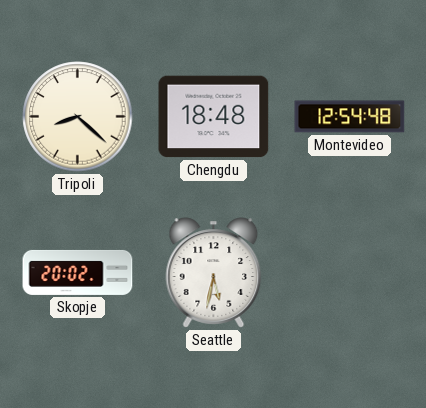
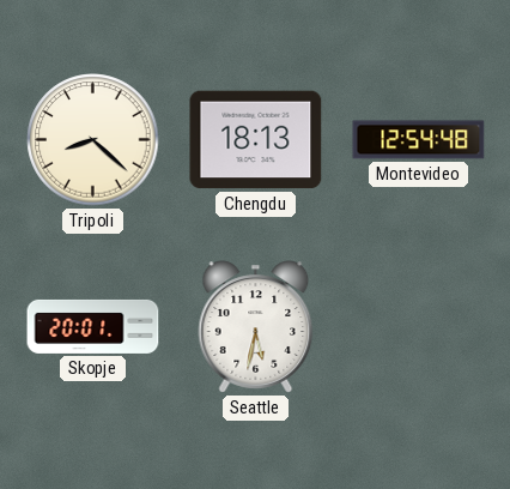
Chengdu: 18:48 -> 18:13
Skopje: 20:02 -> 20:01
